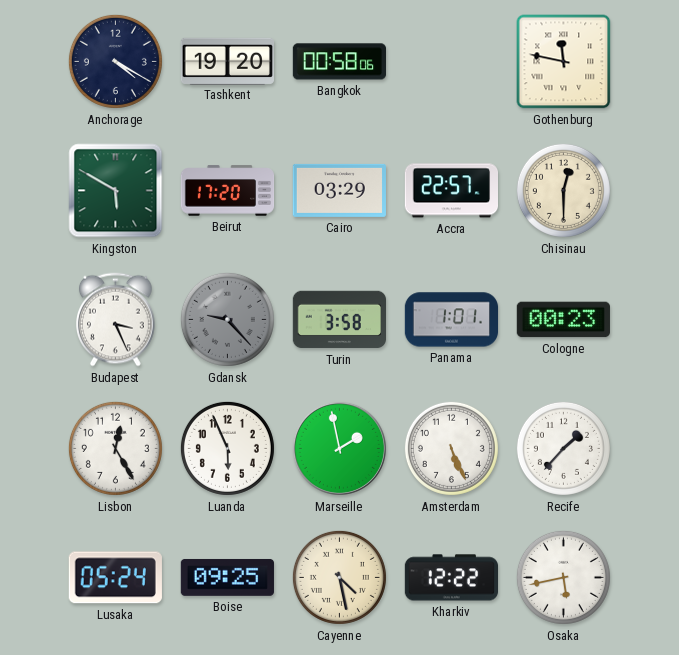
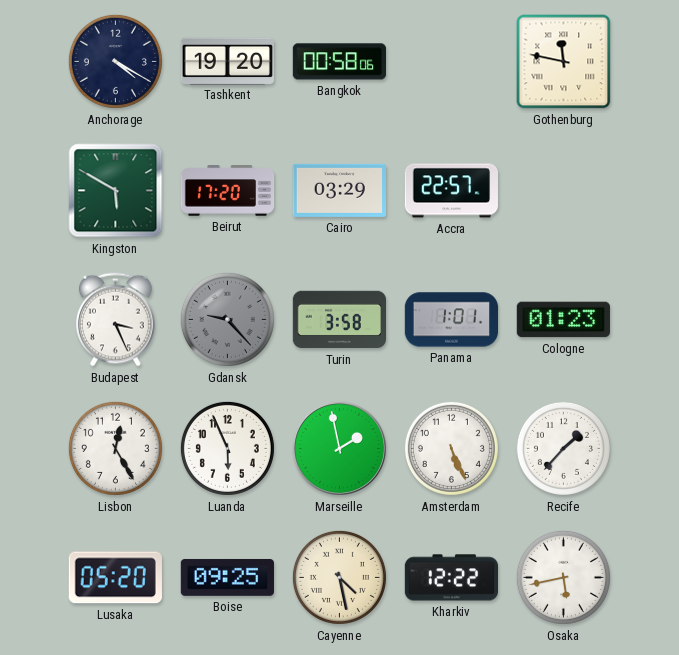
Chisinau: 12:30 -> none
Cologne: 00:23 -> 01:23
Lusaka: 05:24 -> 05:20
